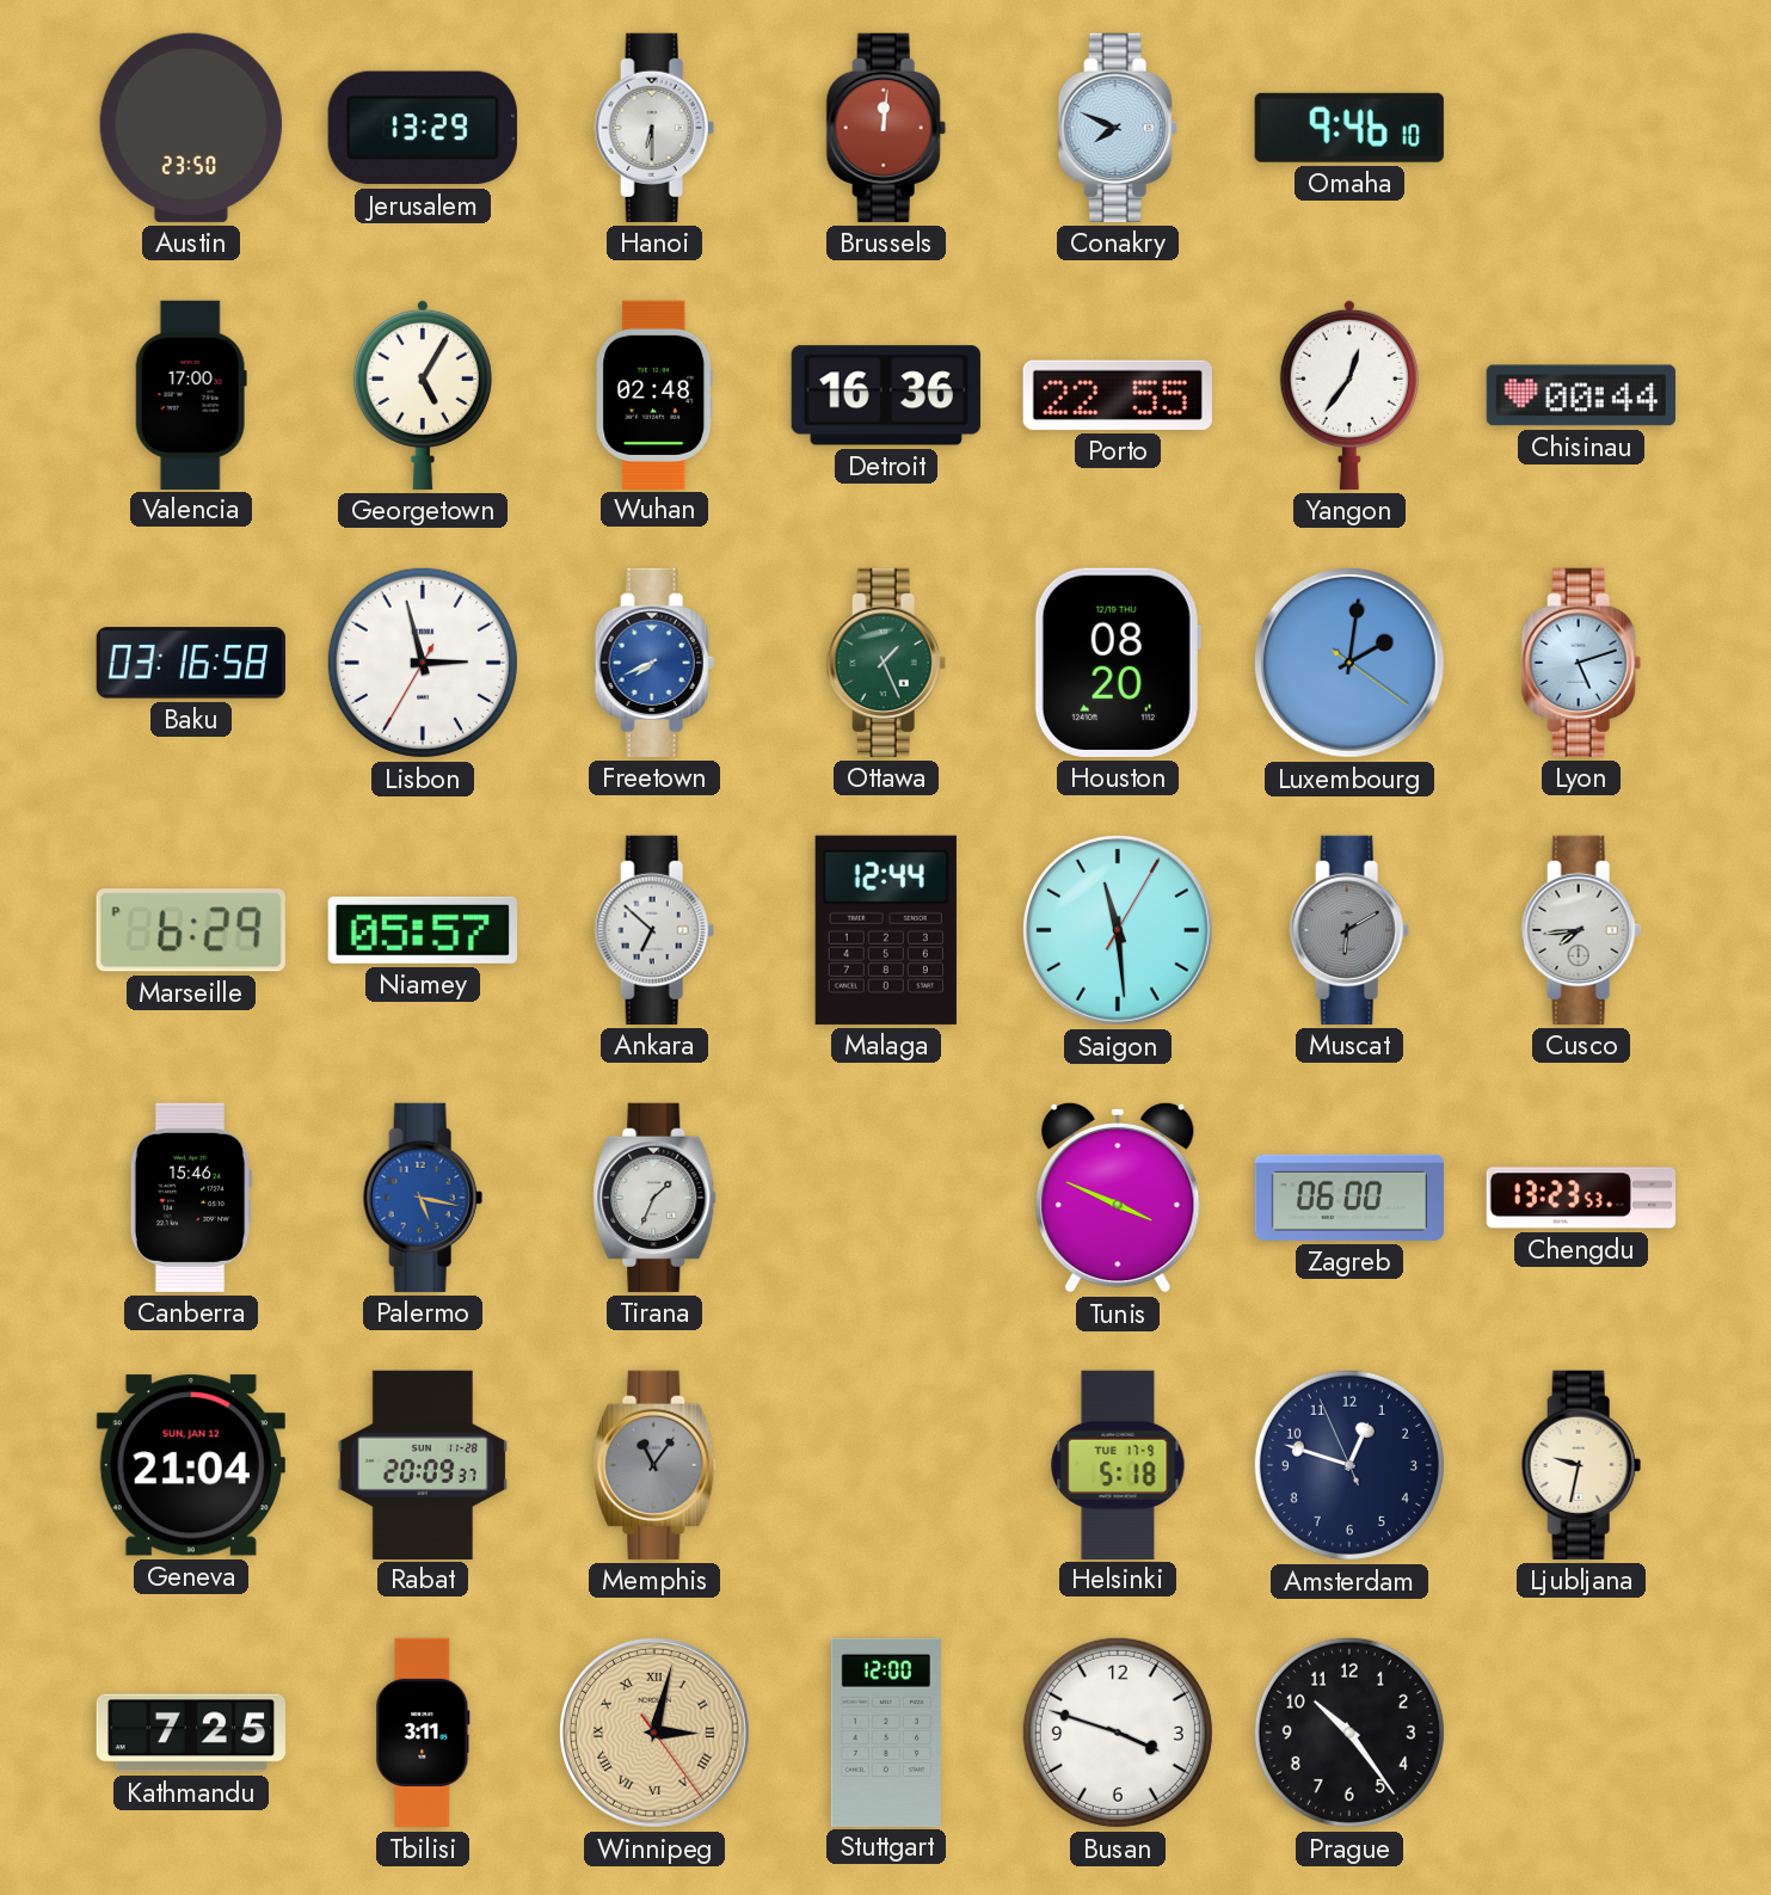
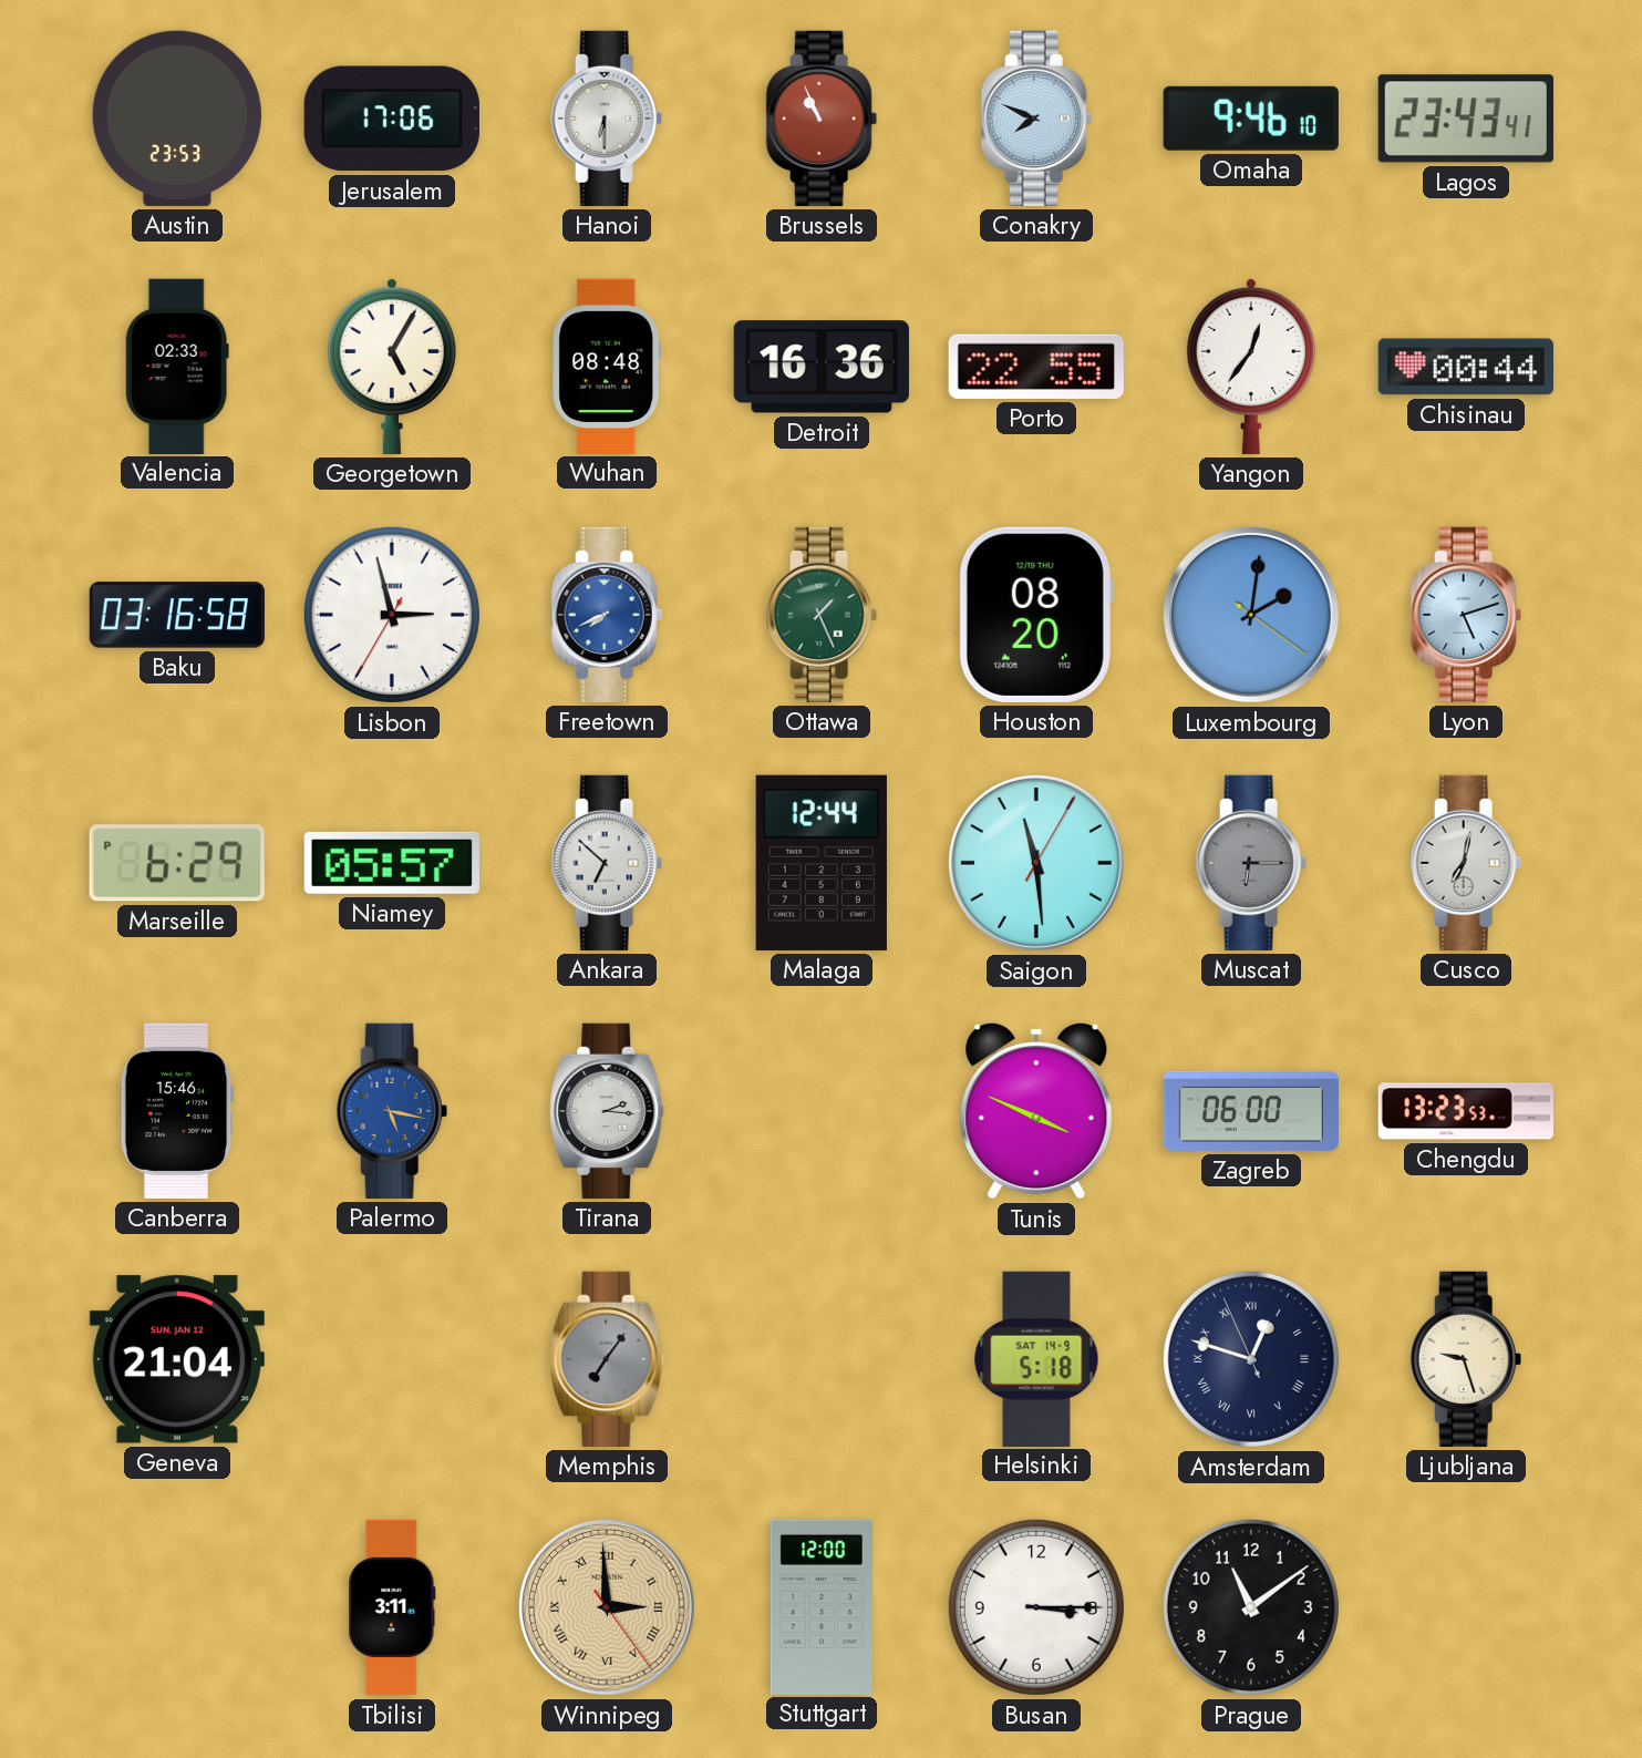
Austin: 23:50 -> 23:53
Jerusalem: 13:29 -> 17:06
Brussels: 12:01 -> 10:56
Lagos: none -> 23:43
Valencia: 17:00 -> 02:33
Wuhan: 02:48 -> 08:48
Muscat: 6:10 -> 6:15
Cusco: 7:44 -> 7:02
Tirana: 1:34 -> 2:16
Rabat: 20:09 -> none
Memphis: 11:06 -> 7:06
Helsinki date: TUE 17-9 -> SAT 14-9
Amsterdam numerals: Arabic -> Roman
Ljubljana: 9:32 -> 9:27
Kathmandu: 7:25 -> none
Winnipeg: 3:02 -> 2:59
Busan: 3:48 -> 3:15
Prague: 10:24 -> 11:09
